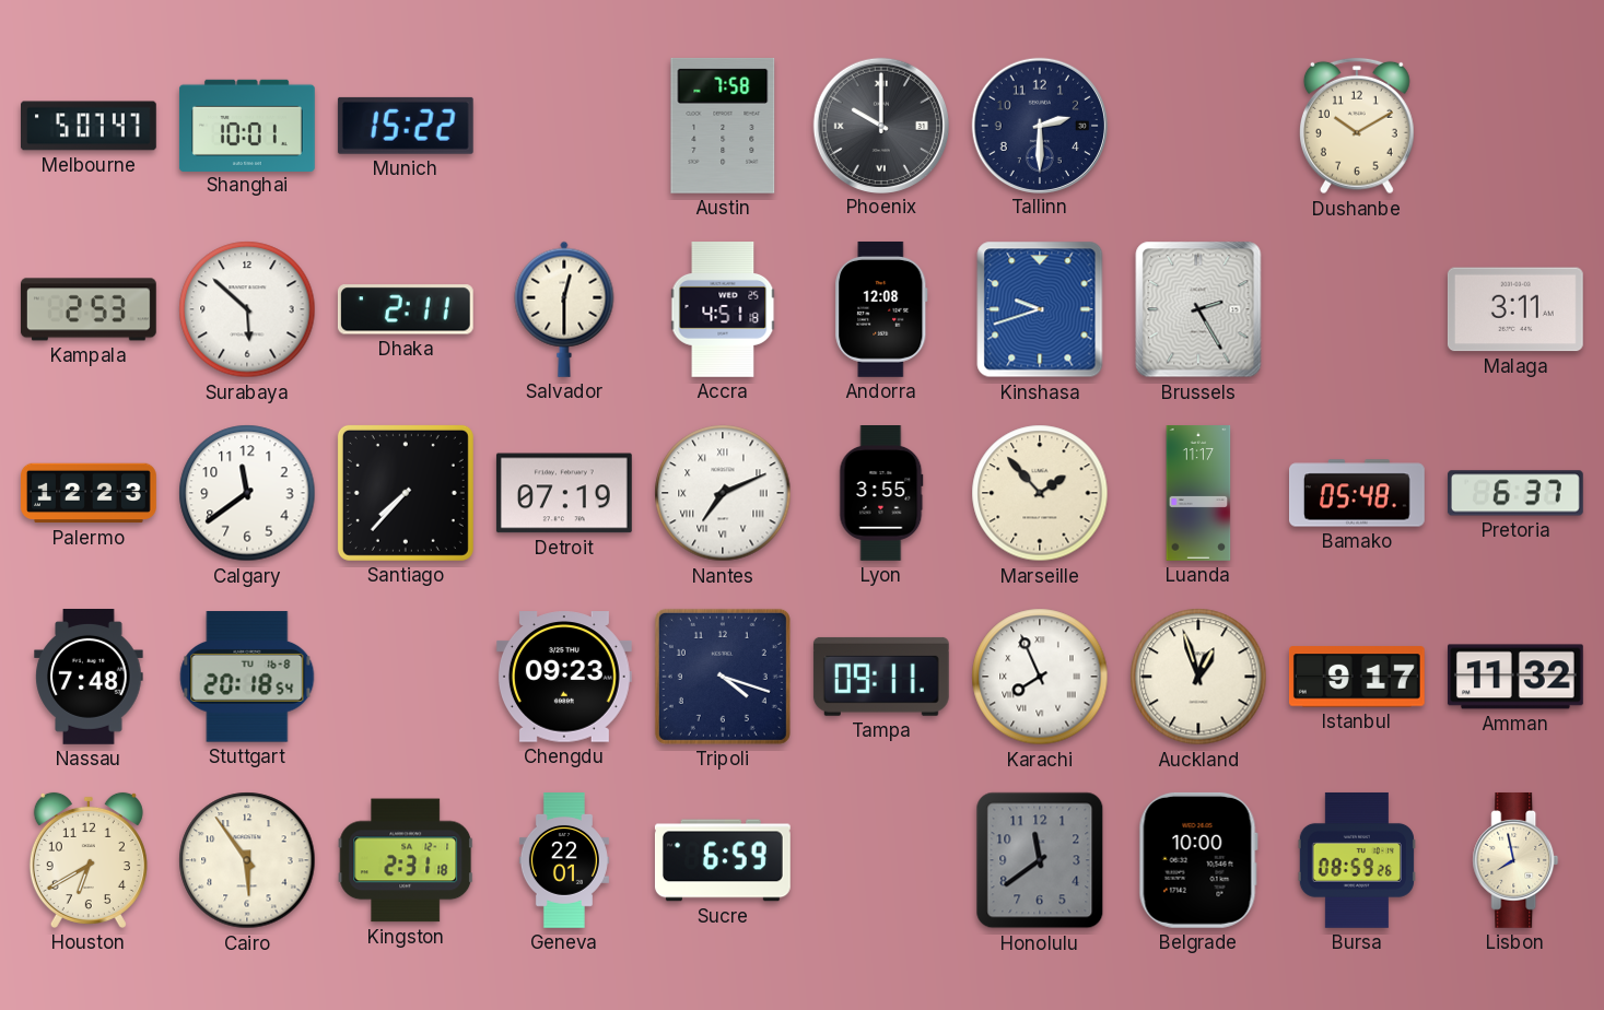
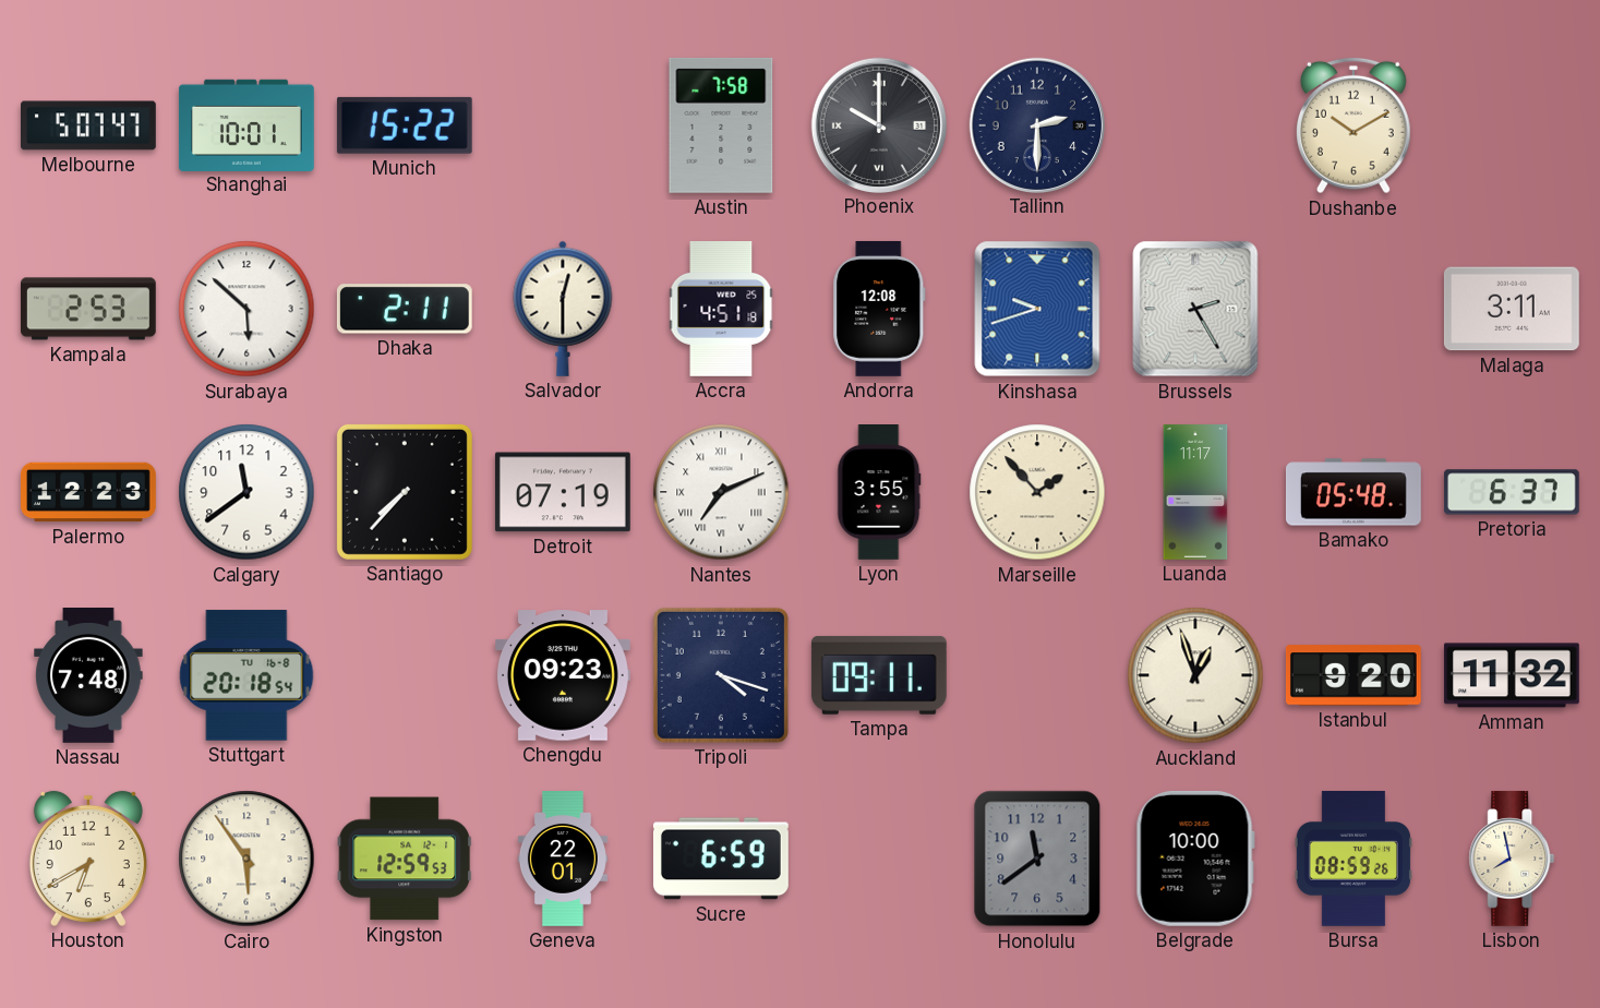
Karachi: 7:56 -> none
Istanbul: 9:17 -> 9:20
Kingston: 2:31 -> 12:59
